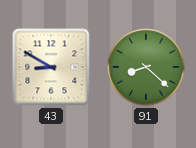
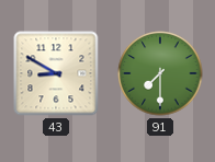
91: 8:22 -> 7:30
